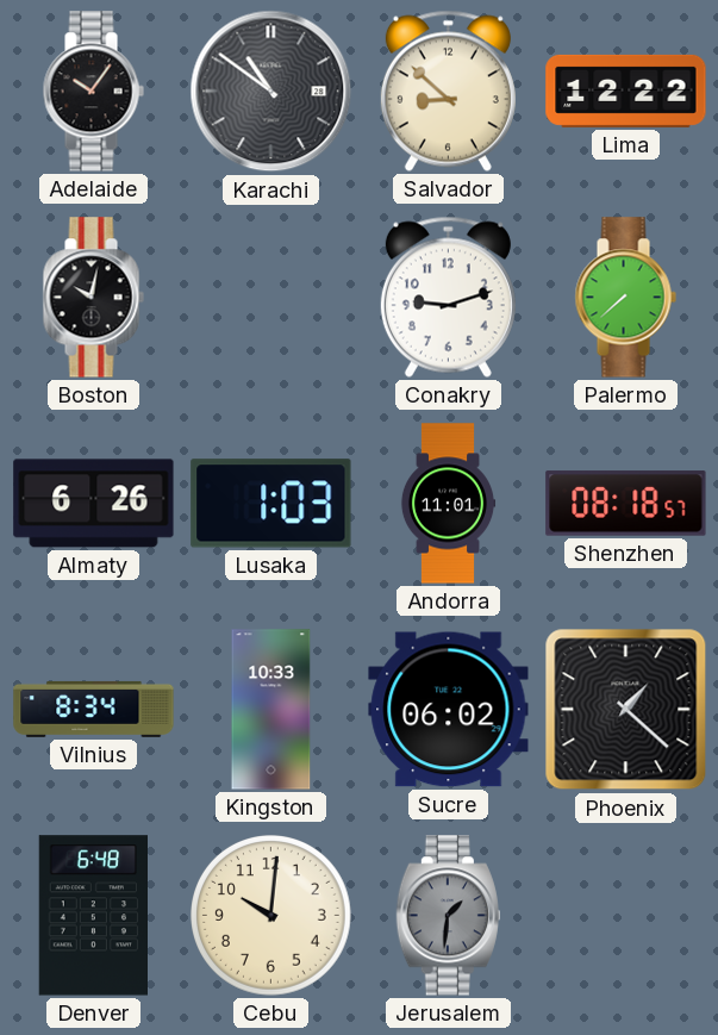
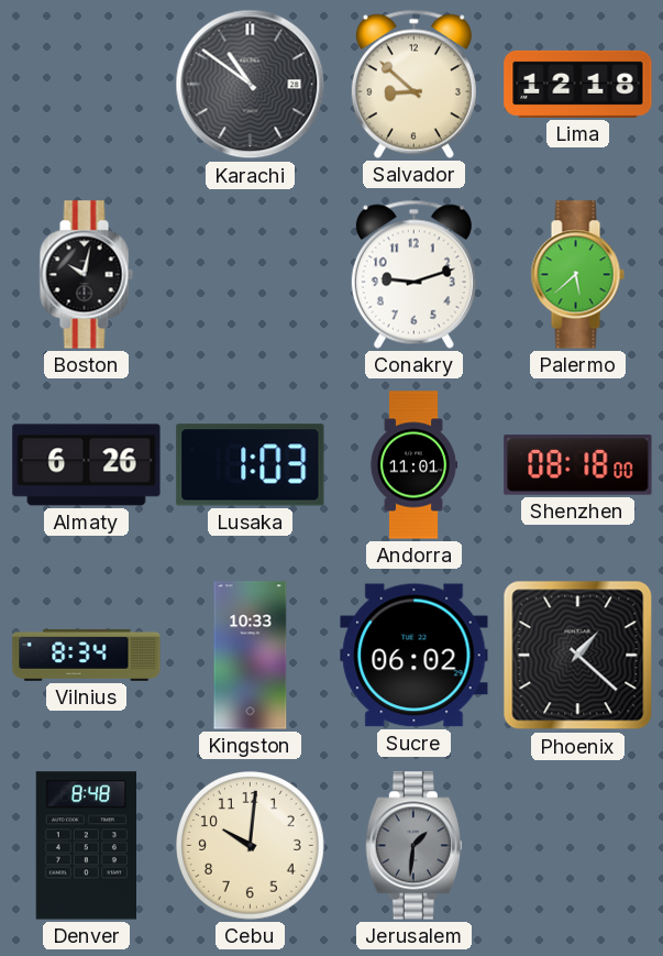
Adelaide: 10:06 -> none
Lima: 12:22 -> 12:18
Palermo: 7:38 -> 5:38
Shenzhen: 08:18:57 -> 08:18:00
Denver: 6:48 -> 8:48
